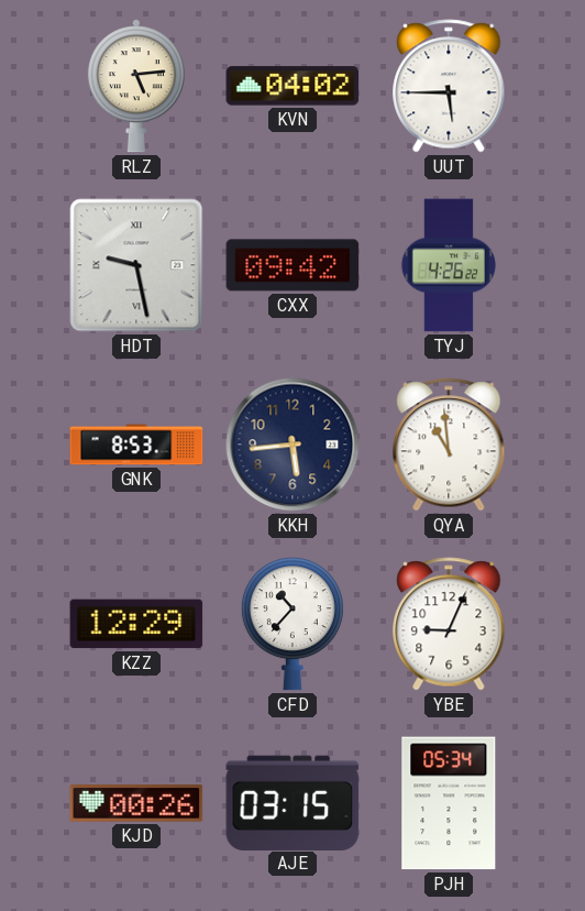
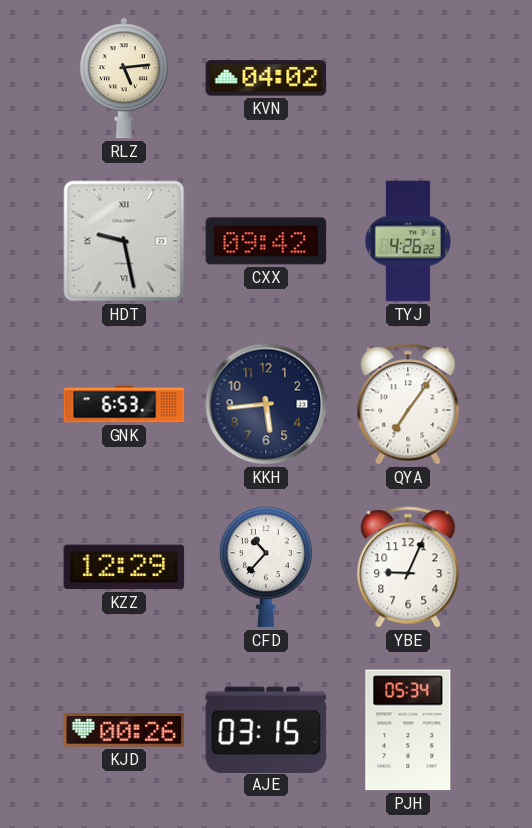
UUT: 5:45 -> none
GNK: 8:53 -> 6:53
QYA: 10:59 -> 7:06
